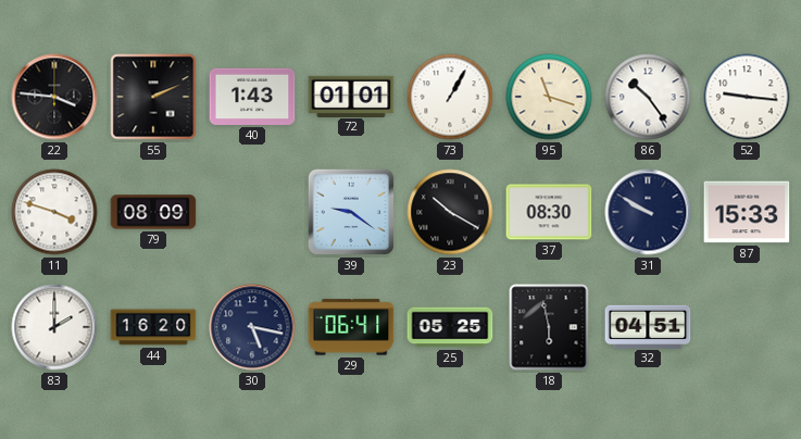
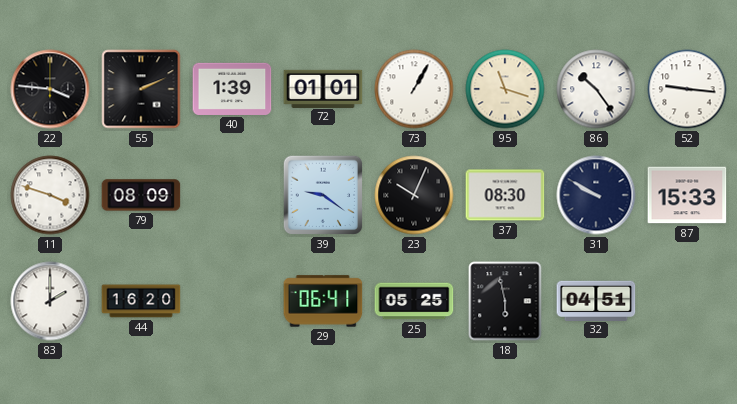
40: 1:43 -> 1:39
23: 10:20 -> 10:04
30: 5:17 -> none
